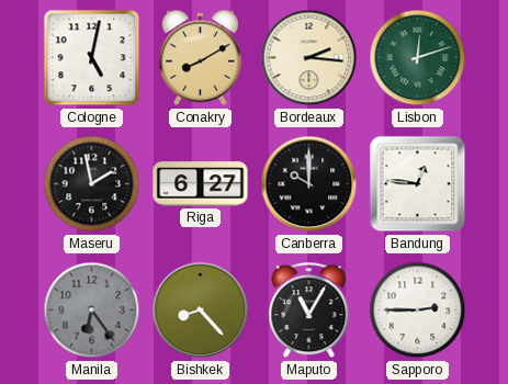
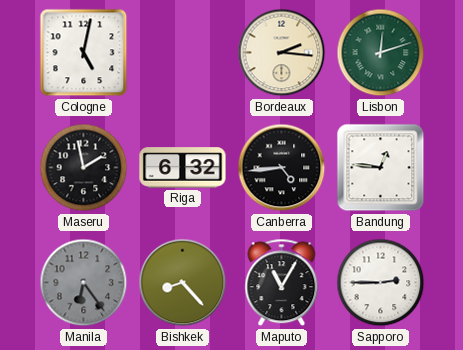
Conakry: 8:10 -> none
Riga: 6:27 -> 6:32
Canberra: 10:00 -> 4:44
